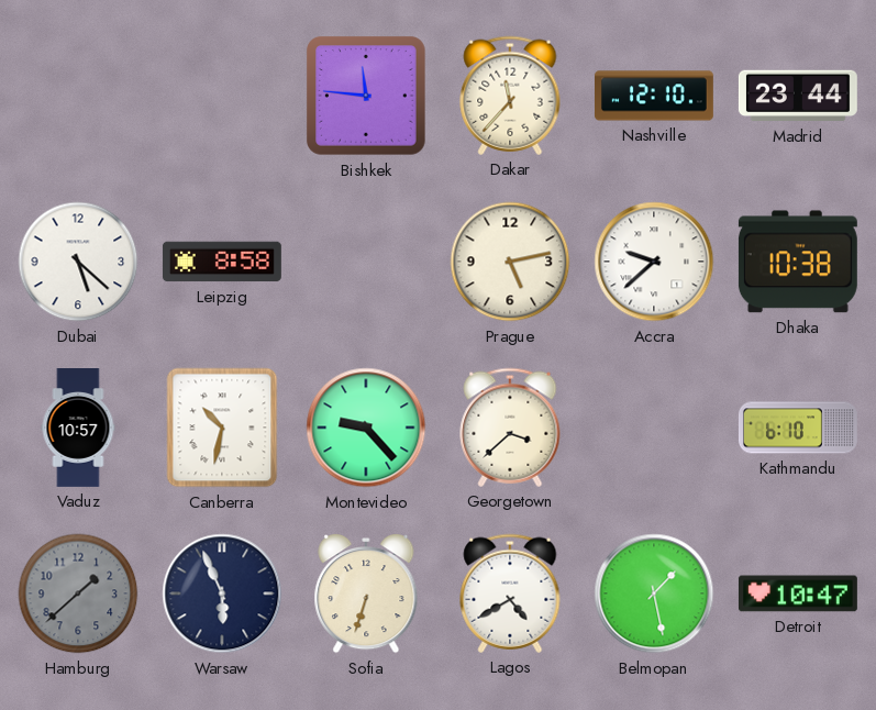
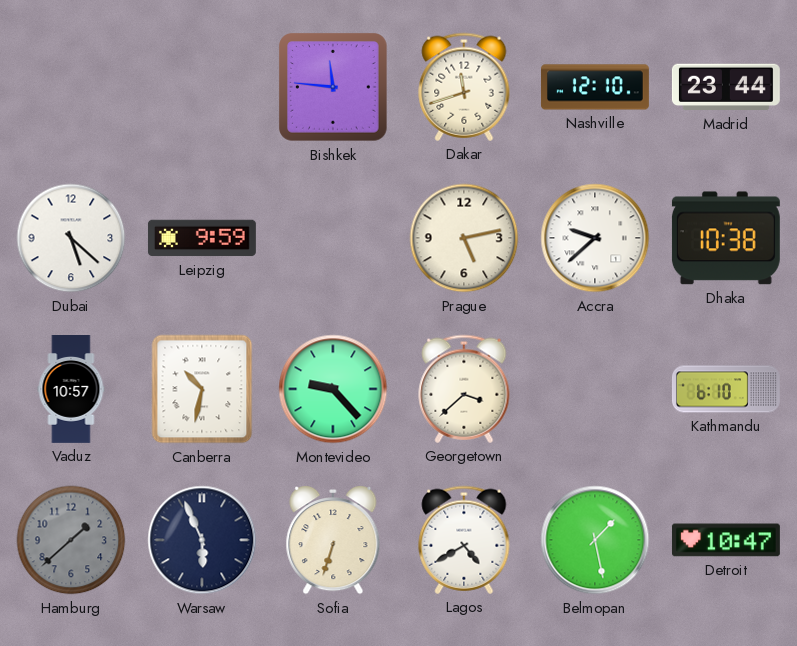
Dakar: 11:37 -> 11:42
Leipzig: 8:58 -> 9:59
